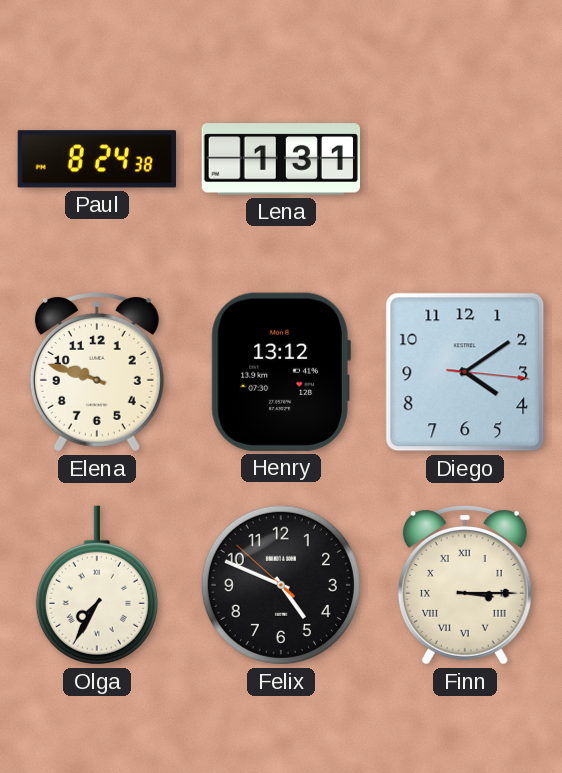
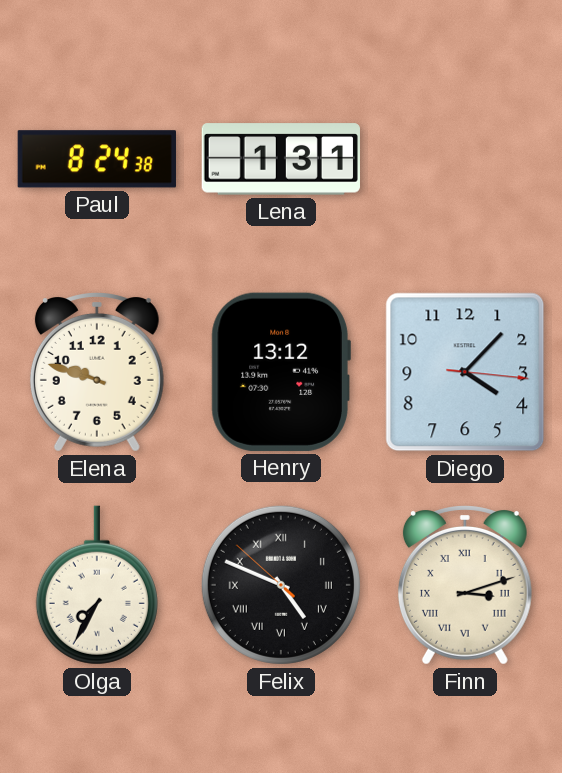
Diego: 4:09 -> 4:07
Felix numerals: Arabic -> Roman
Finn: 3:15 -> 3:12
